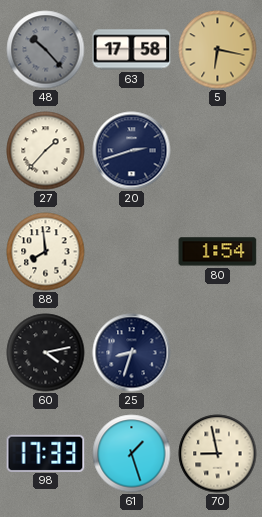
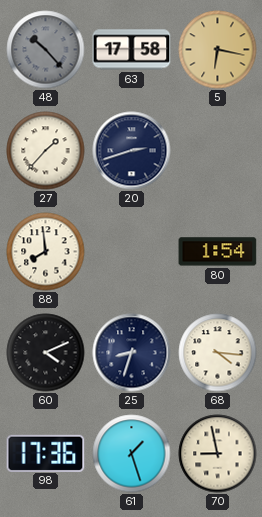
60: 4:13 -> 4:11
68: none -> 4:16
98: 17:33 -> 17:36
